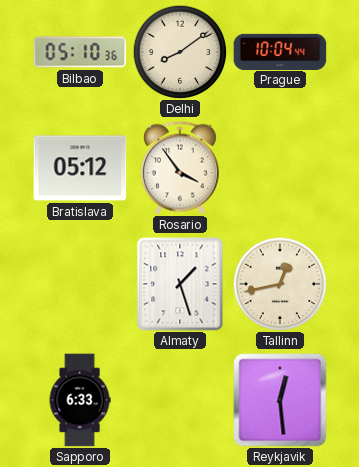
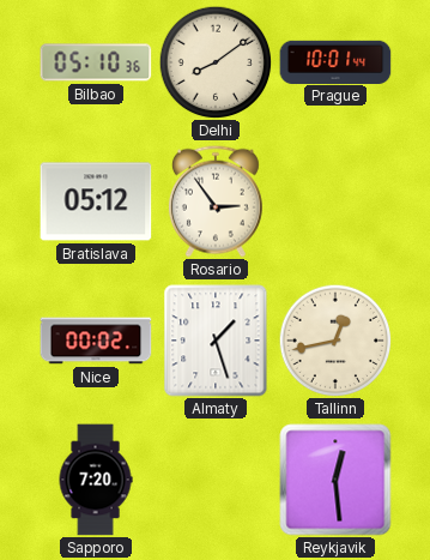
Prague: 10:04 -> 10:01
Rosario: 3:54 -> 2:54
Nice: none -> 00:02
Sapporo: 6:33 -> 7:20
